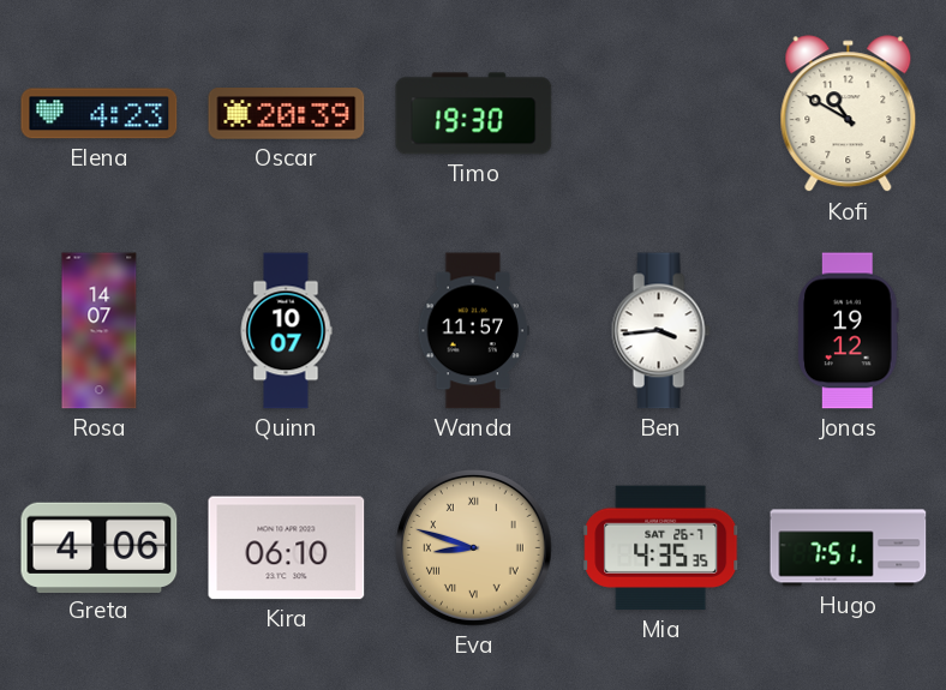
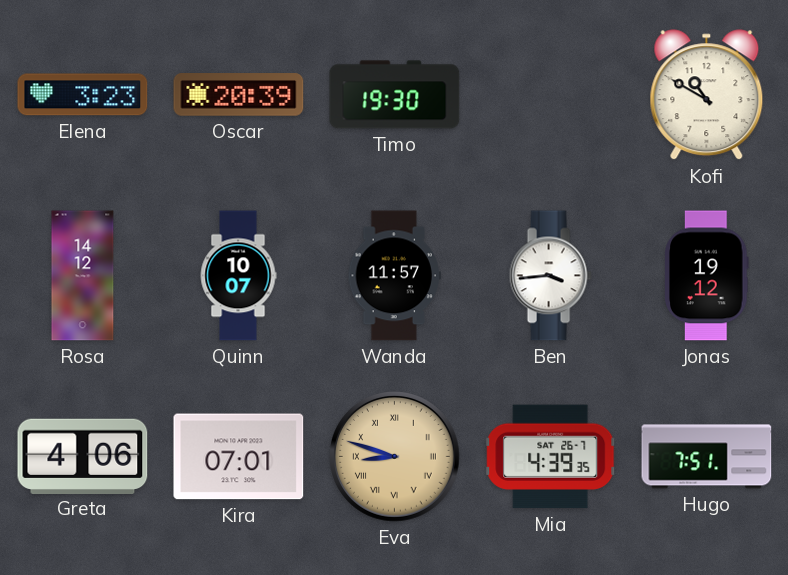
Elena: 4:23 -> 3:23
Rosa: 14:07 -> 14:12
Kira: 06:10 -> 07:01
Mia: 4:35 -> 4:39
